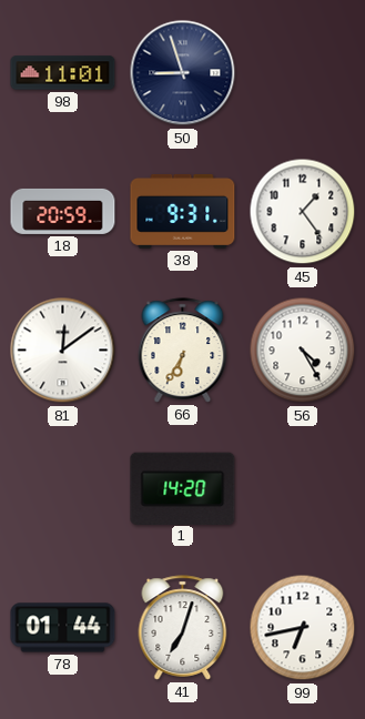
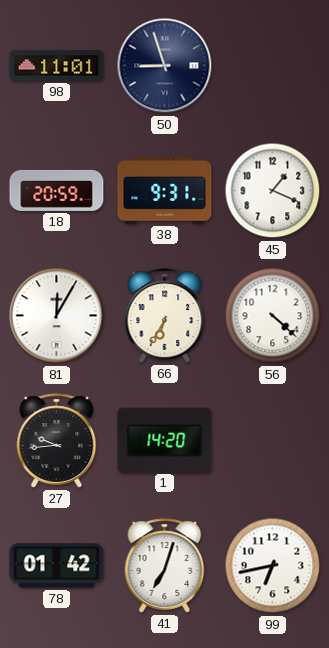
45: 1:24 -> 1:19
81: 12:09 -> 12:05
56: 4:25 -> 4:22
27: none -> 9:44
78: 01:44 -> 01:42
